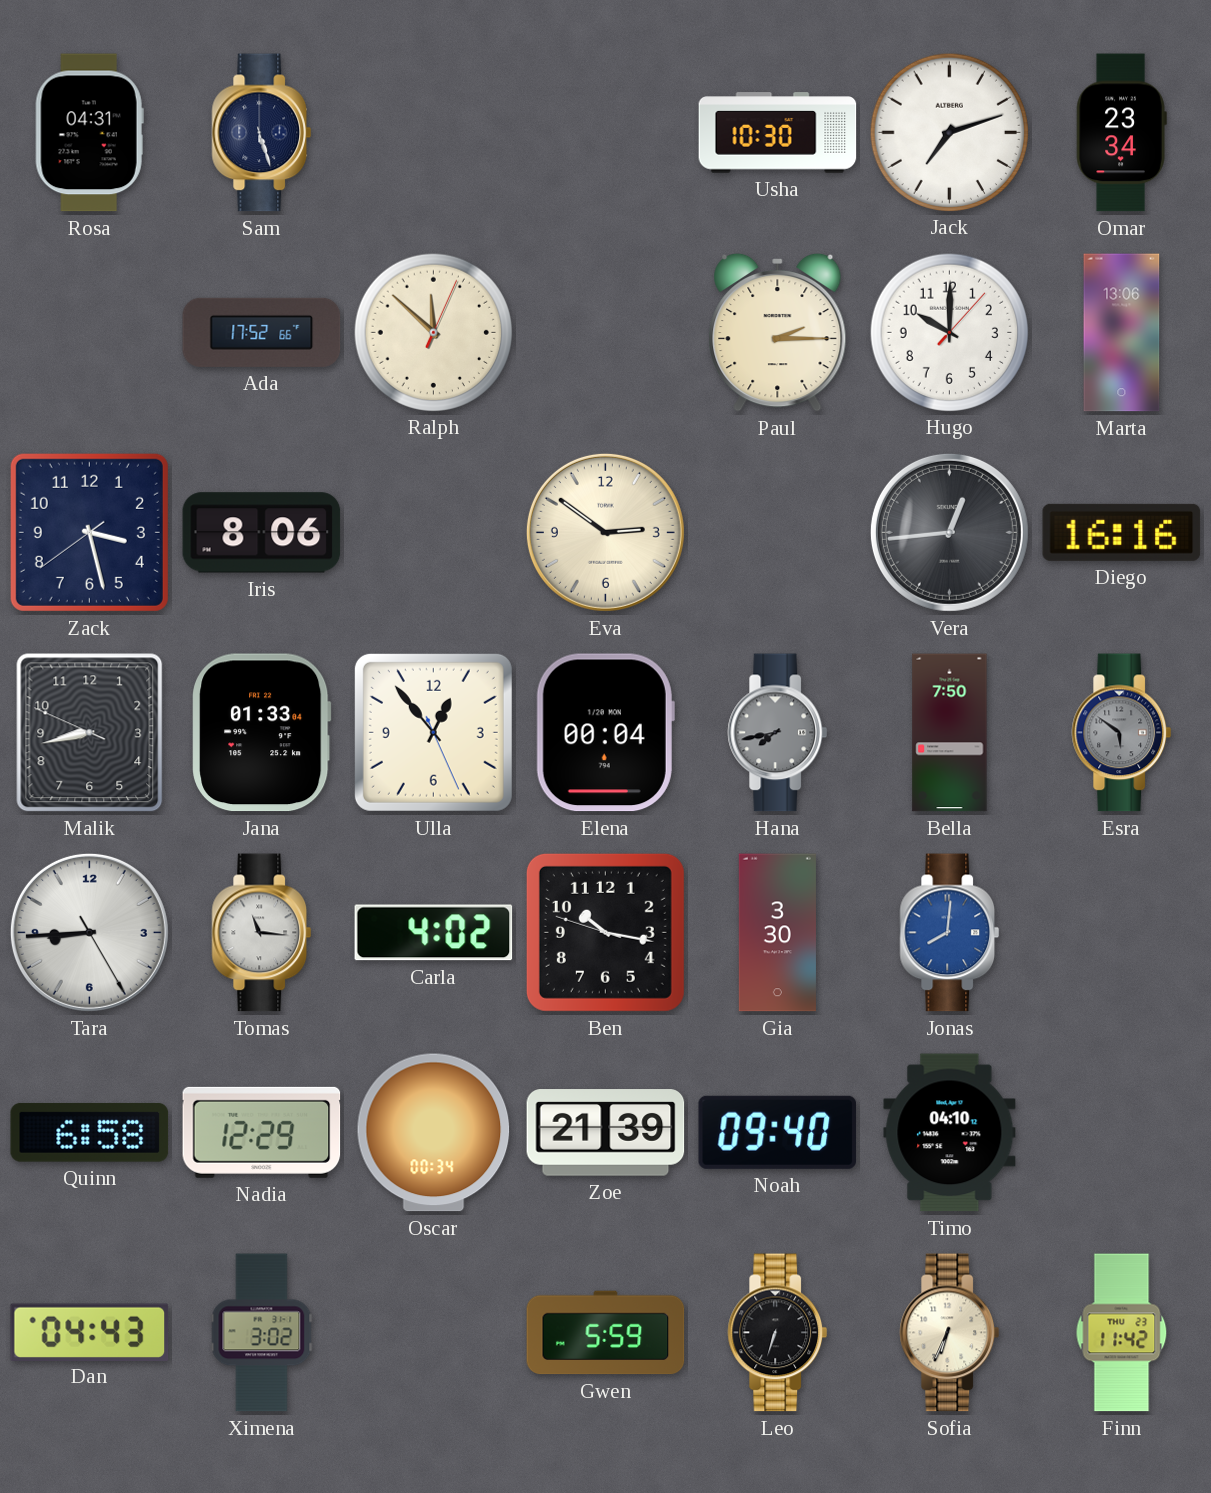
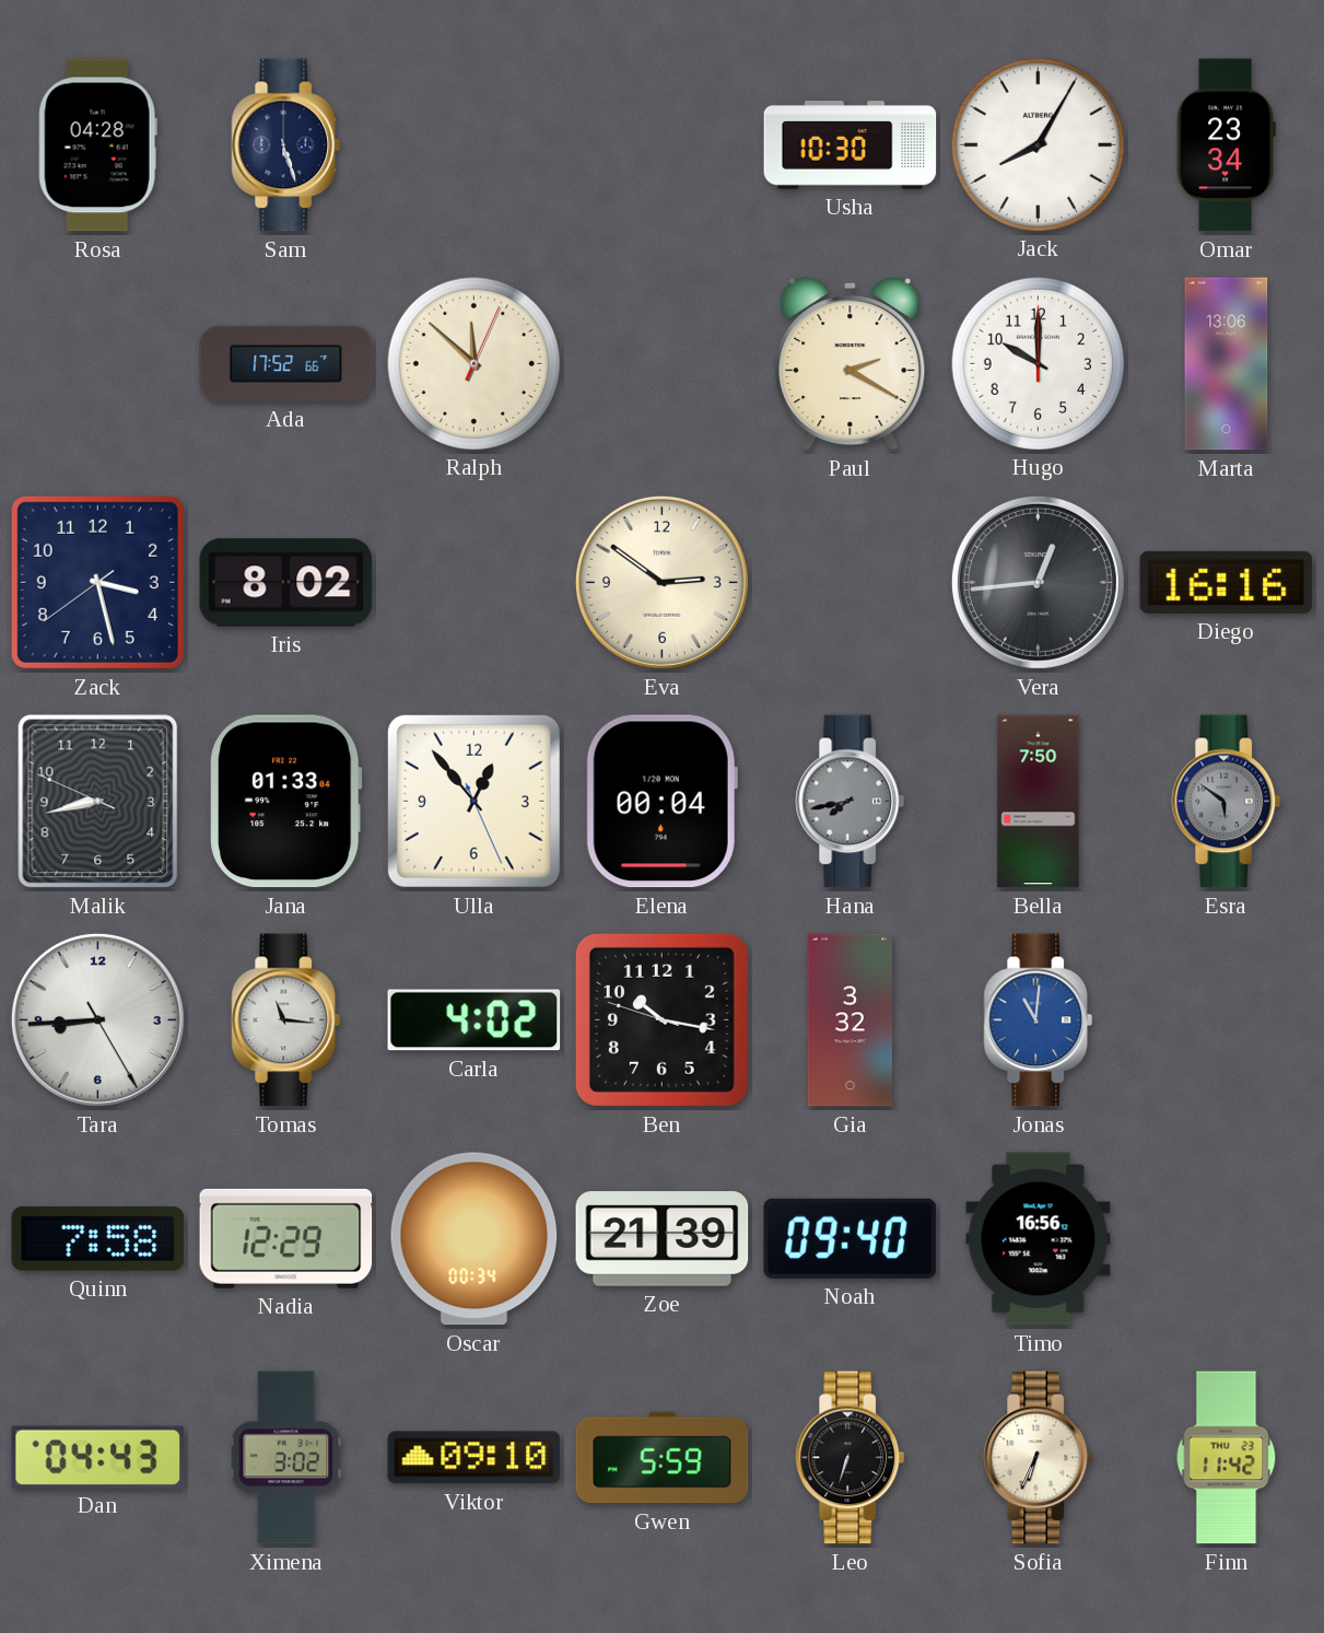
Rosa: 04:31 -> 04:28
Jack: 7:12 -> 8:05
Paul: 2:15 -> 2:20
Hugo: 10:00:07 -> 10:00:00
Iris: 8:06 -> 8:02
Gia: 3:30 -> 3:32
Jonas: 8:01 -> 11:01
Quinn: 6:58 -> 7:58
Timo: 04:10 -> 16:56
Viktor: none -> 09:10
